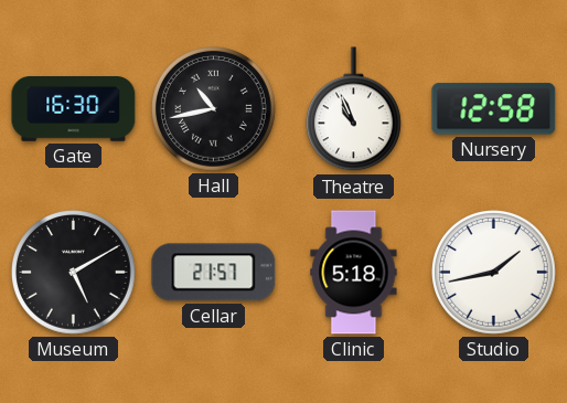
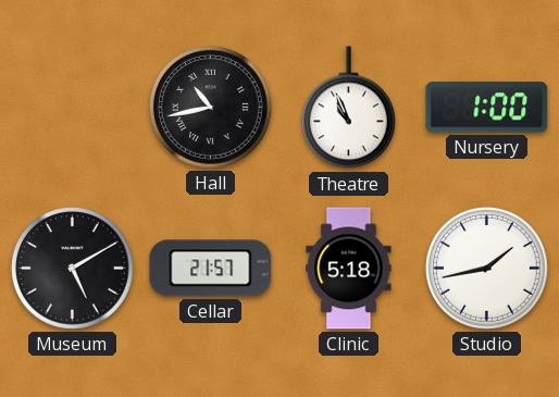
Gate: 16:30 -> none
Nursery: 12:58 -> 1:00
